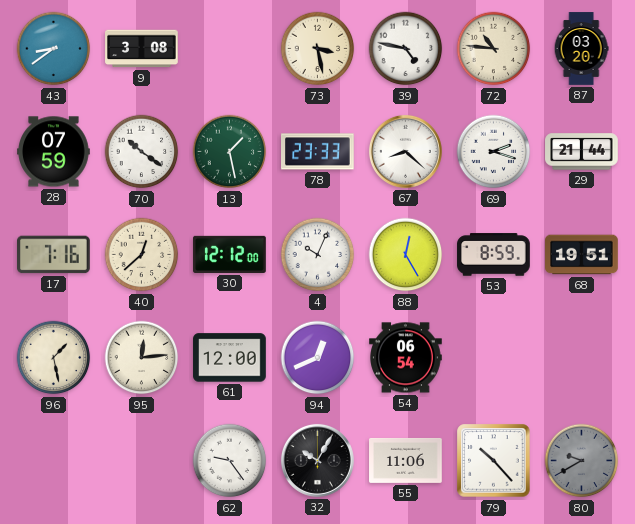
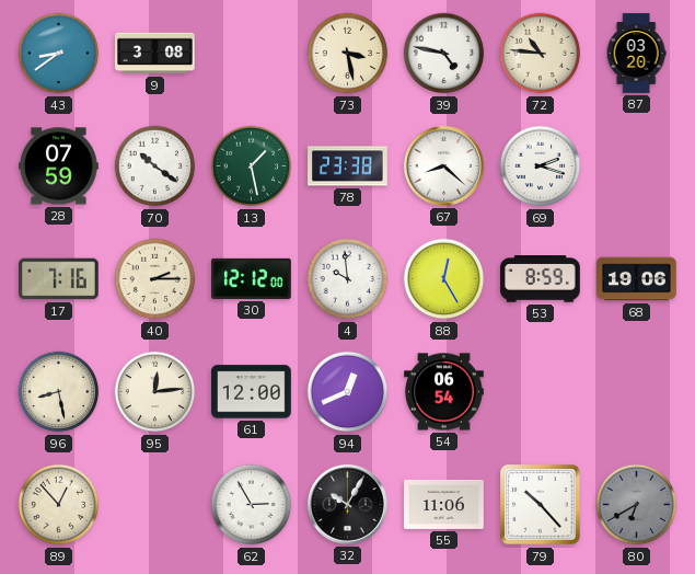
78: 23:33 -> 23:38
29: 21:44 -> none
40: 12:38 -> 2:15
4: 10:04 -> 9:59
68: 19:51 -> 19:06
96: 1:28 -> 8:28
89: none -> 12:53
62: 9:24 -> 2:55
80: 9:40 -> 6:40
